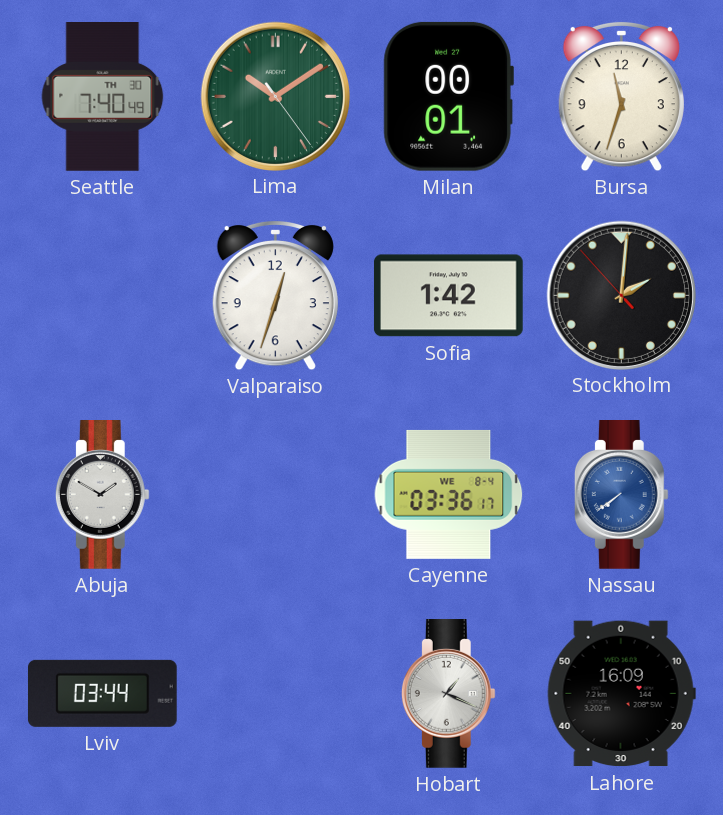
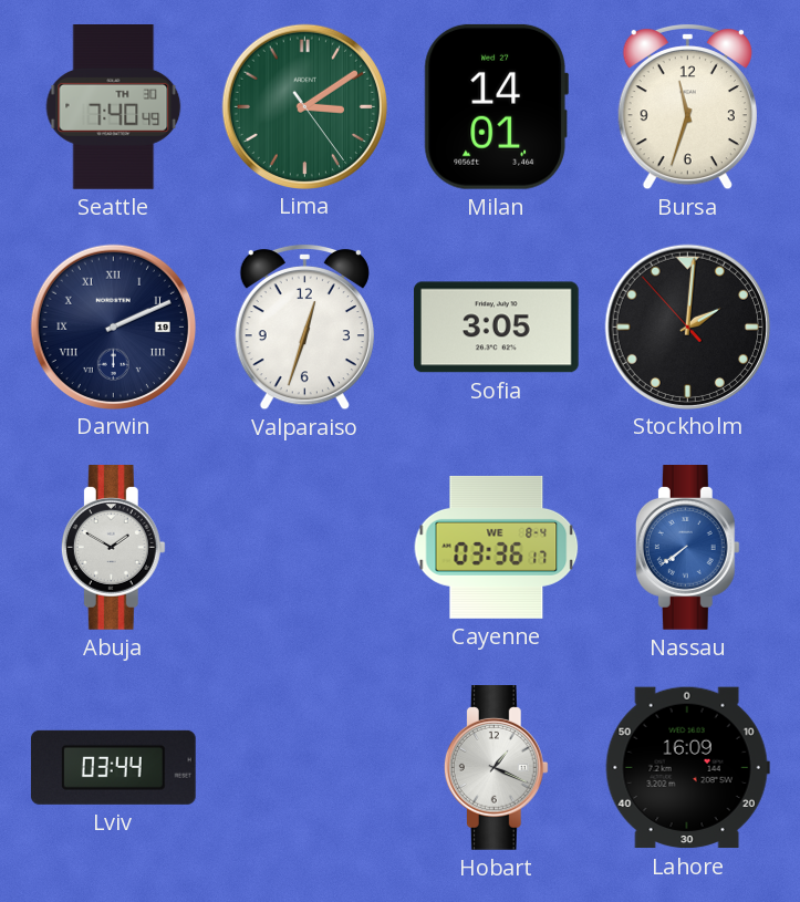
Lima: 10:09 -> 3:09
Milan: 00:01 -> 14:01
Darwin: none -> 2:11
Sofia: 1:42 -> 3:05
